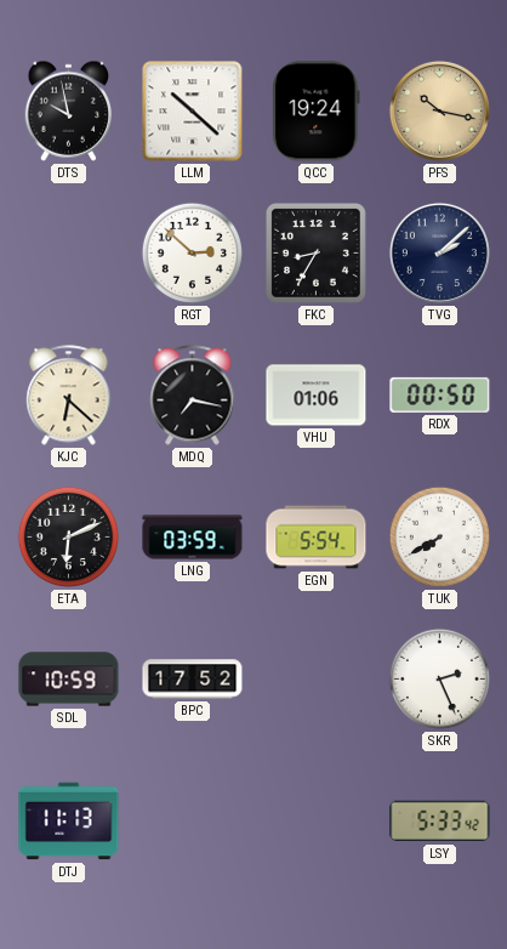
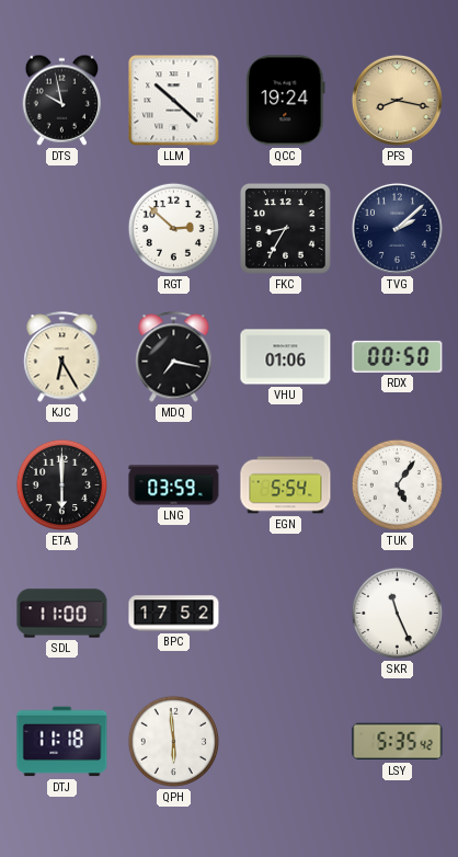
PFS: 10:17 -> 8:17
KJC: 6:22 -> 6:25
ETA: 6:11 -> 6:00
TUK: 7:40 -> 5:06
SDL: 10:59 -> 11:00
SKR: 2:26 -> 11:26
DTJ: 11:13 -> 11:18
QPH: none -> 5:59
LSY: 5:33 -> 5:35
